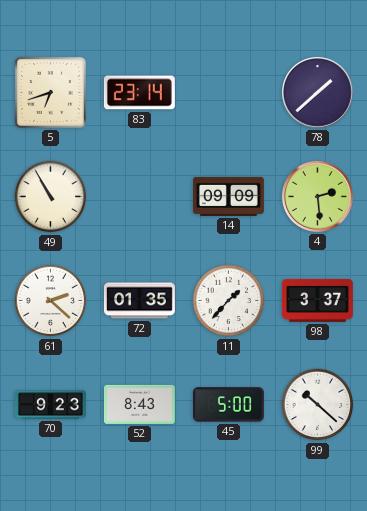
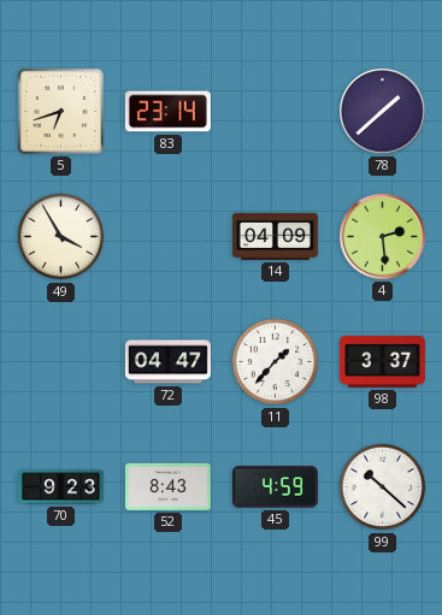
49: 10:55 -> 3:55
14: 09:09 -> 04:09
61: 2:22 -> none
72: 01:35 -> 04:47
45: 5:00 -> 4:59
